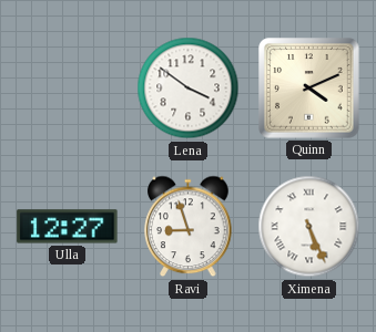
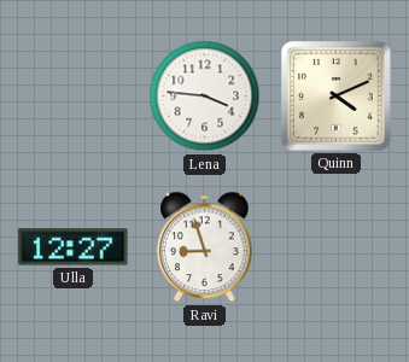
Lena: 3:51 -> 3:46
Ximena: 5:26 -> none
